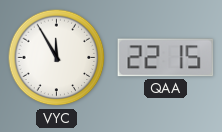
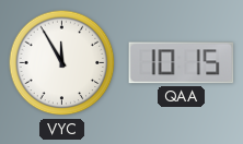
QAA: 22:15 -> 10:15
